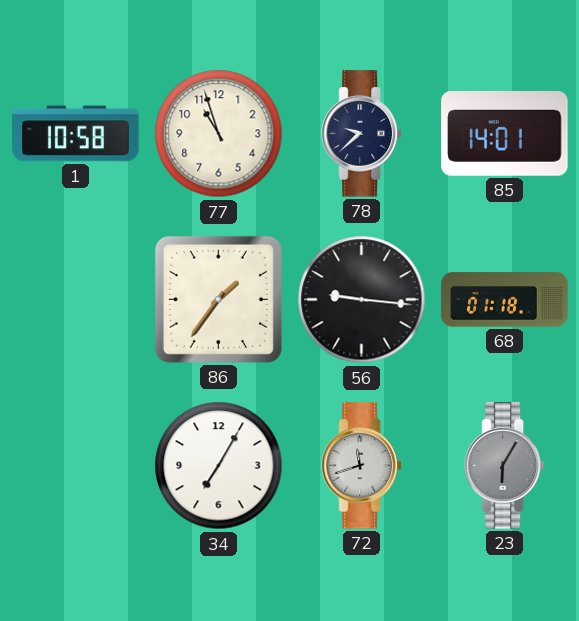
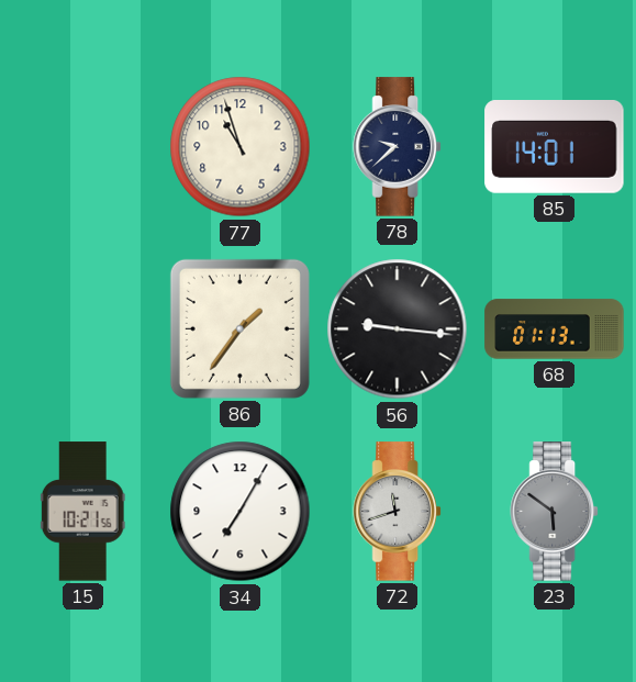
1: 10:58 -> none
68: 01:18 -> 01:13
15: none -> 10:21
23: 6:05 -> 5:51
